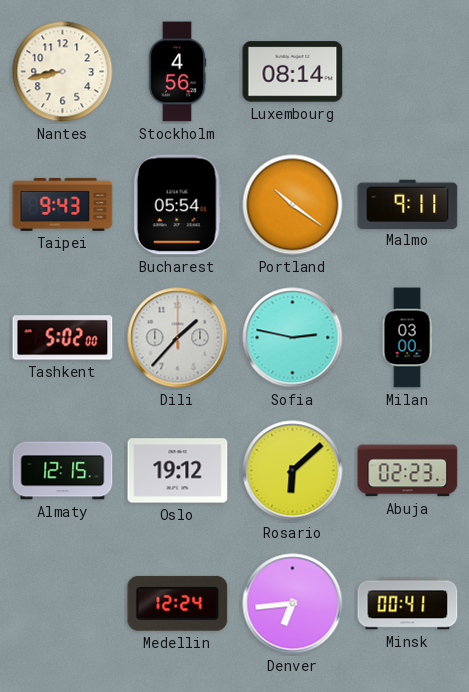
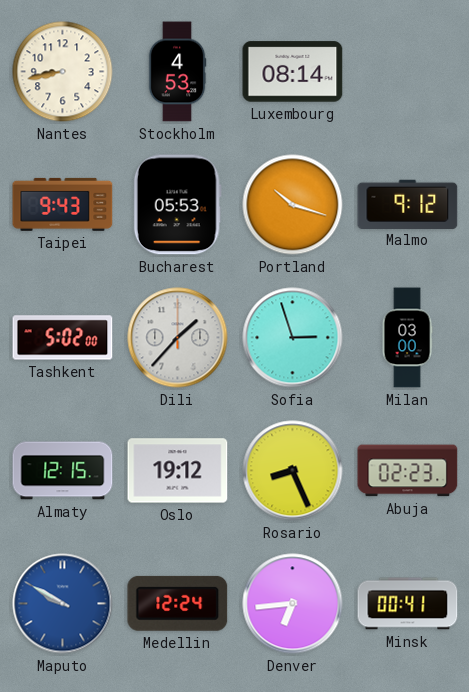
Stockholm: 4:56 -> 4:53
Bucharest: 05:54 -> 05:53
Portland: 10:21 -> 10:18
Malmo: 9:11 -> 9:12
Sofia: 2:47 -> 2:57
Rosario: 6:08 -> 8:26
Maputo: none -> 9:50
